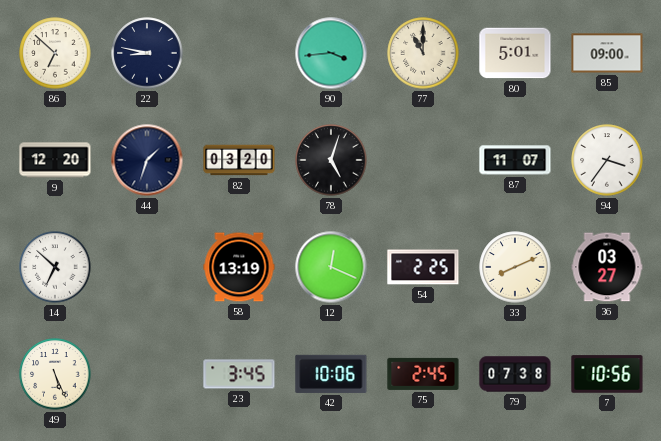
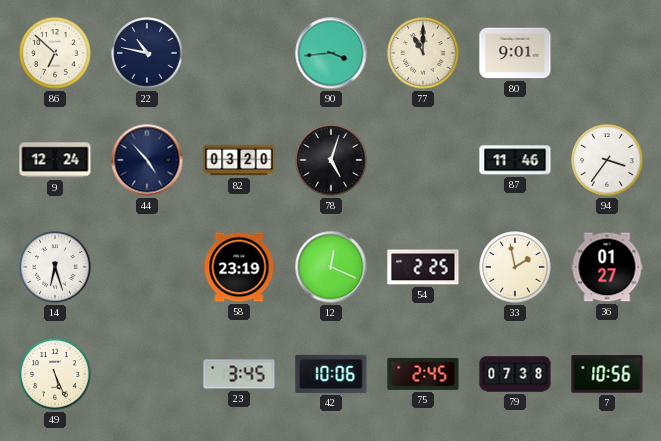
22: 8:47 -> 10:47
80: 5:01 -> 9:01
85: 09:00 -> none
9: 12:20 -> 12:24
44: 1:33 -> 4:53
87: 11:07 -> 11:46
14: 6:52 -> 6:27
58: 13:19 -> 23:19
33: 8:11 -> 1:58
36: 03:27 -> 01:27
